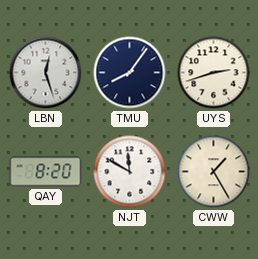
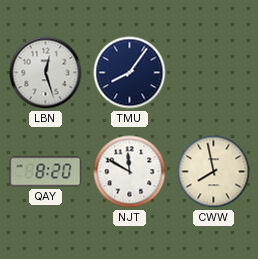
UYS: 2:42 -> none
CWW: 1:25 -> 7:58
